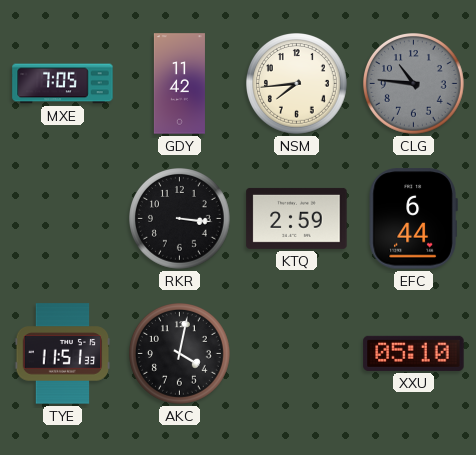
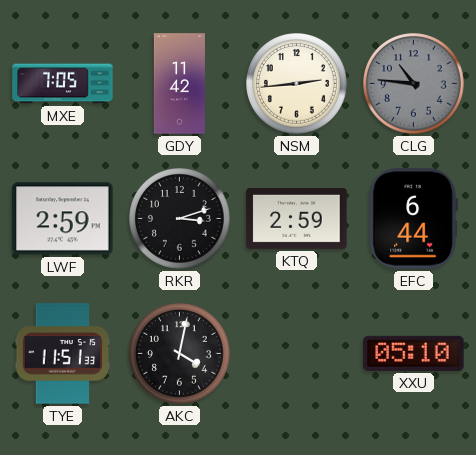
NSM: 7:44 -> 2:44
LWF: none -> 2:59
RKR: 3:16 -> 3:12
